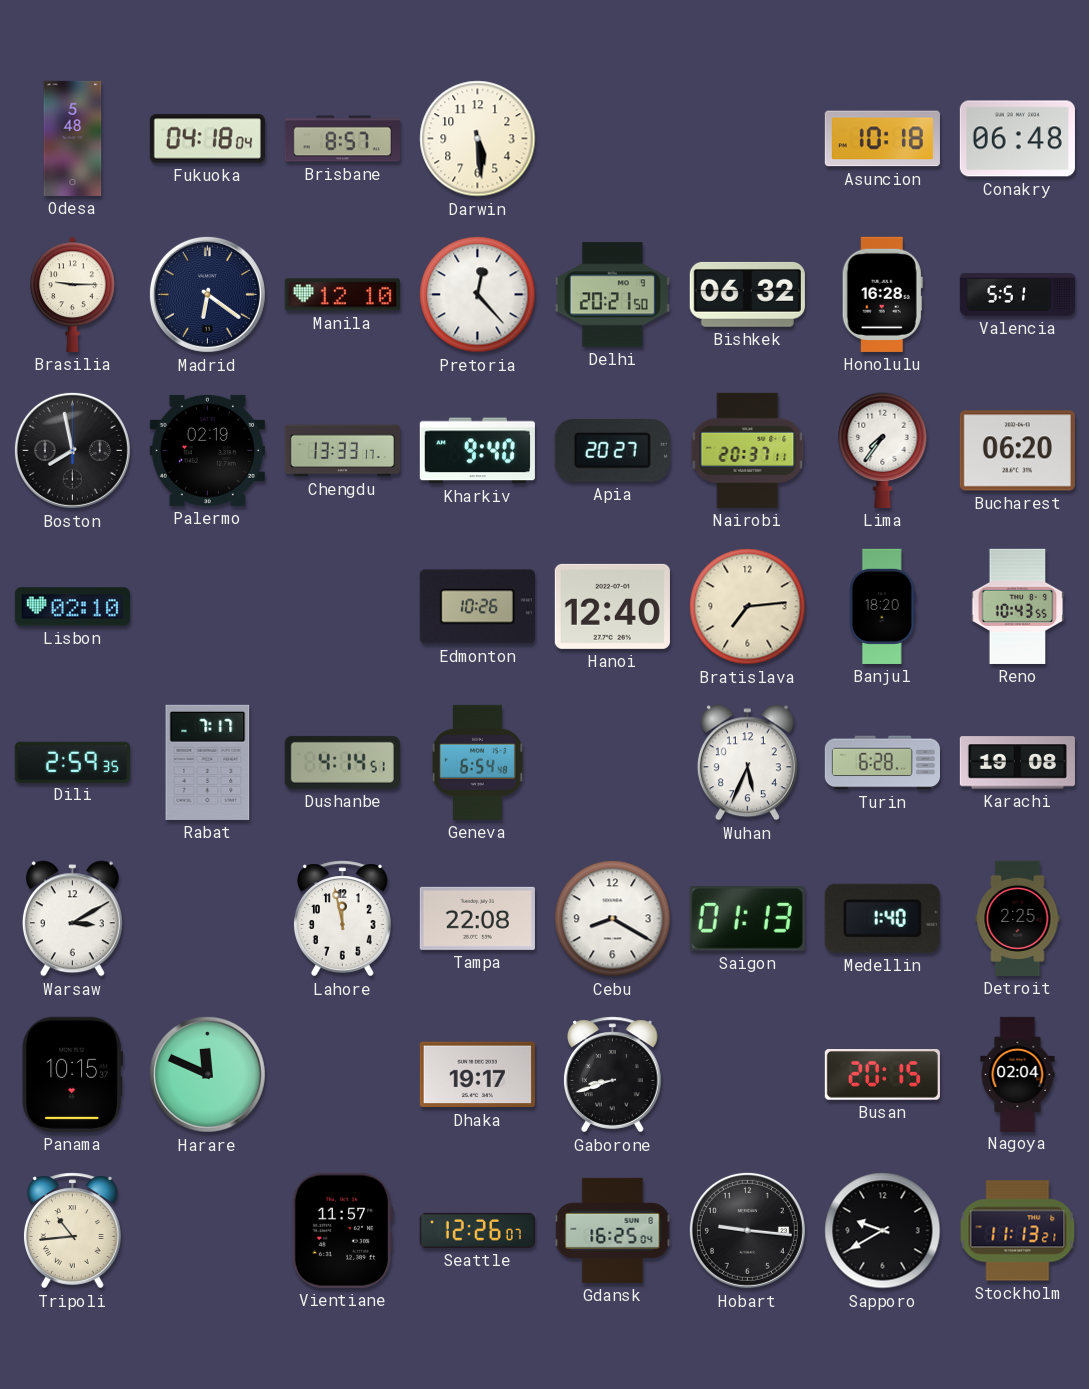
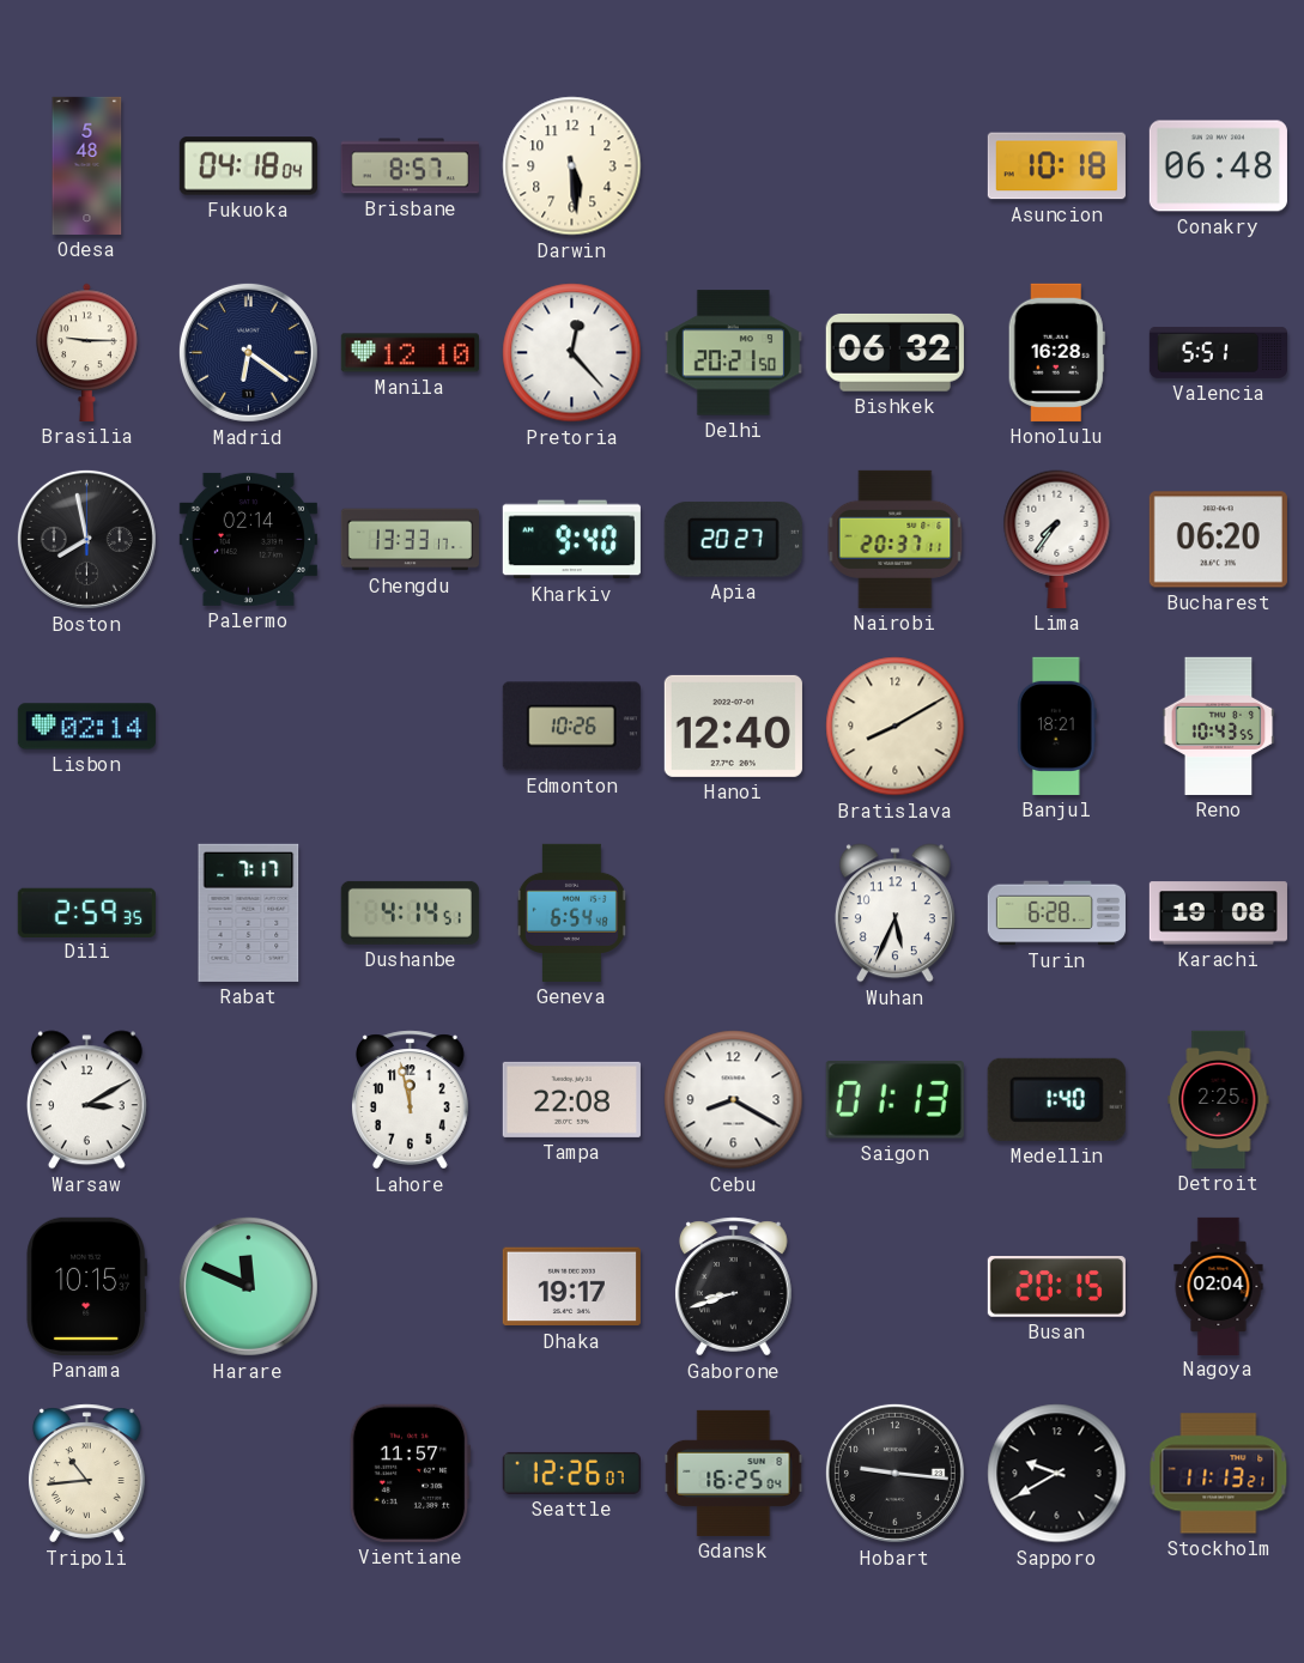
Palermo: 02:19 -> 02:14
Lisbon: 02:10 -> 02:14
Bratislava: 7:14 -> 8:10
Banjul: 18:20 -> 18:21
